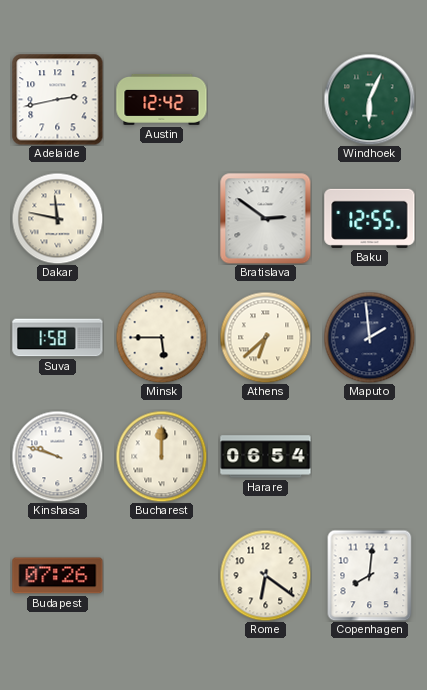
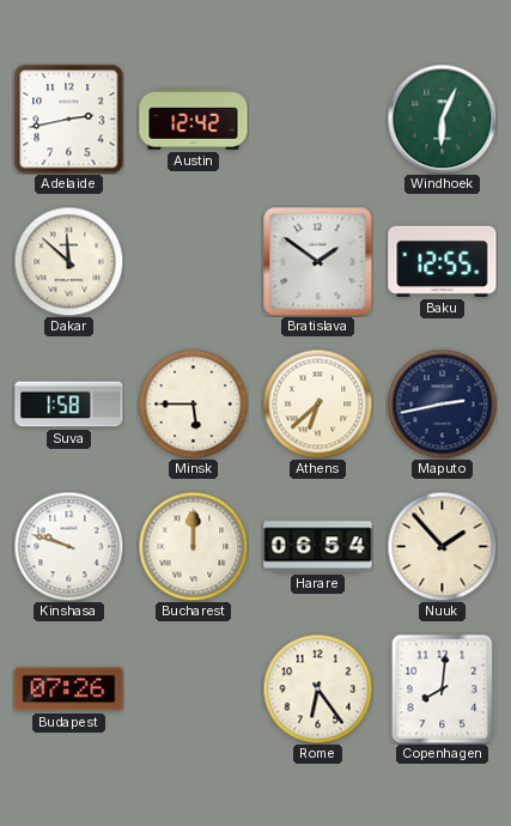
Dakar: 11:47 -> 11:52
Bratislava: 2:51 -> 1:51
Maputo: 1:59 -> 2:43
Nuuk: none -> 1:53
Rome: 6:21 -> 6:24
